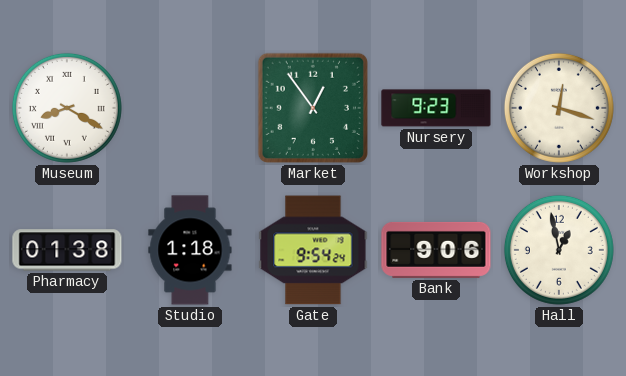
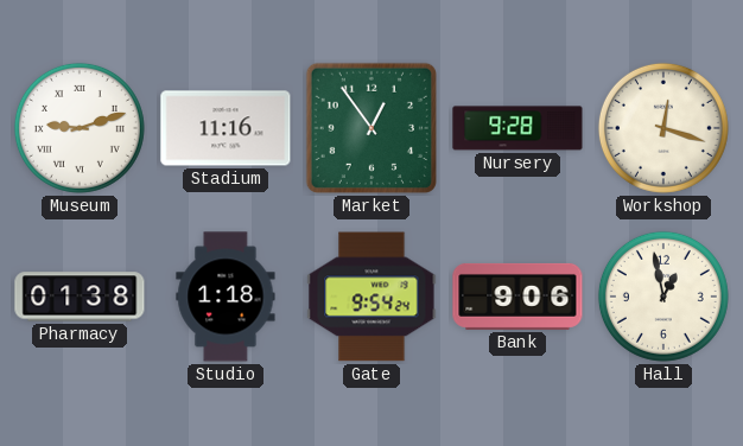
Museum: 8:20 -> 9:12
Stadium: none -> 11:16
Nursery: 9:23 -> 9:28
